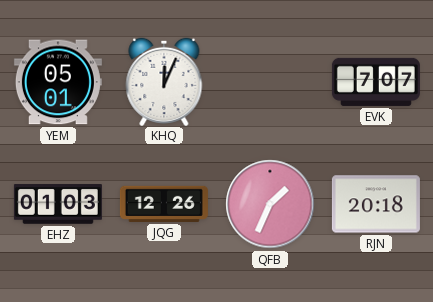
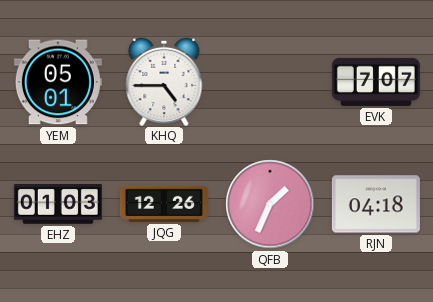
KHQ: 12:04 -> 4:45
RJN: 20:18 -> 04:18
